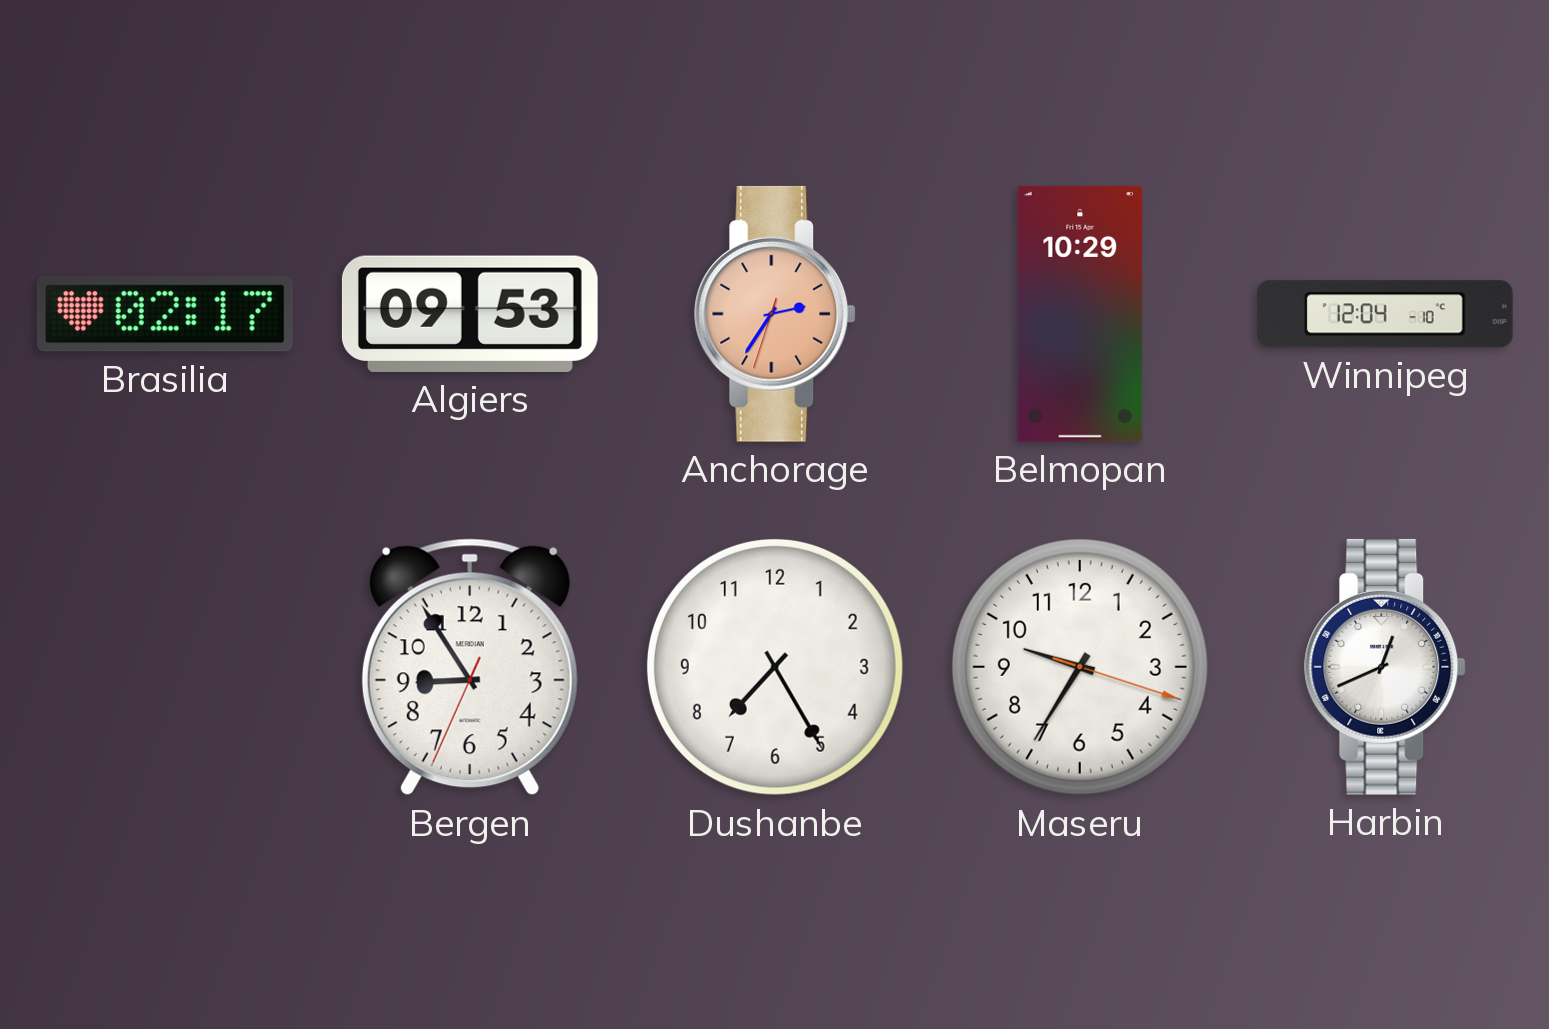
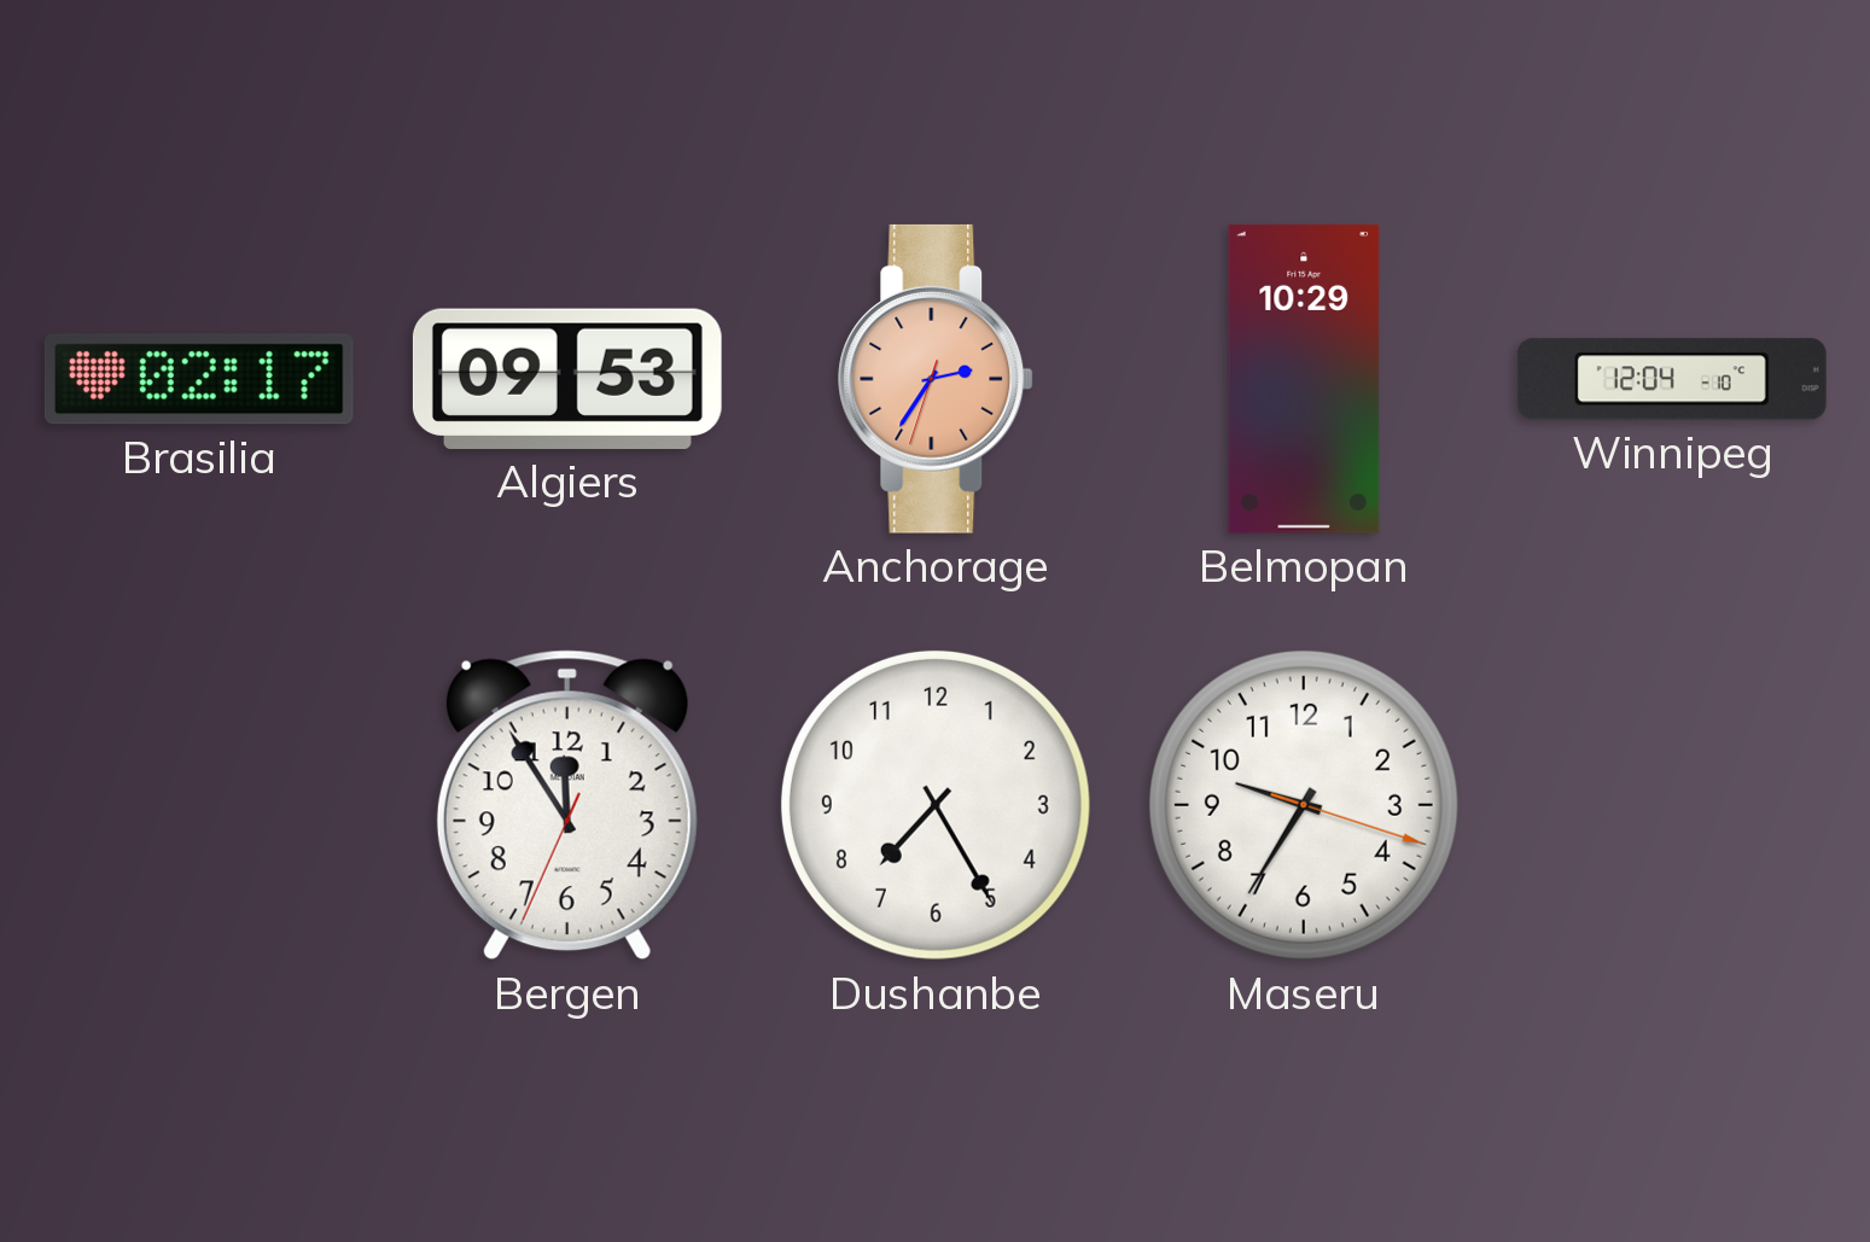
Bergen: 8:54 -> 11:54
Harbin: 12:41 -> none
